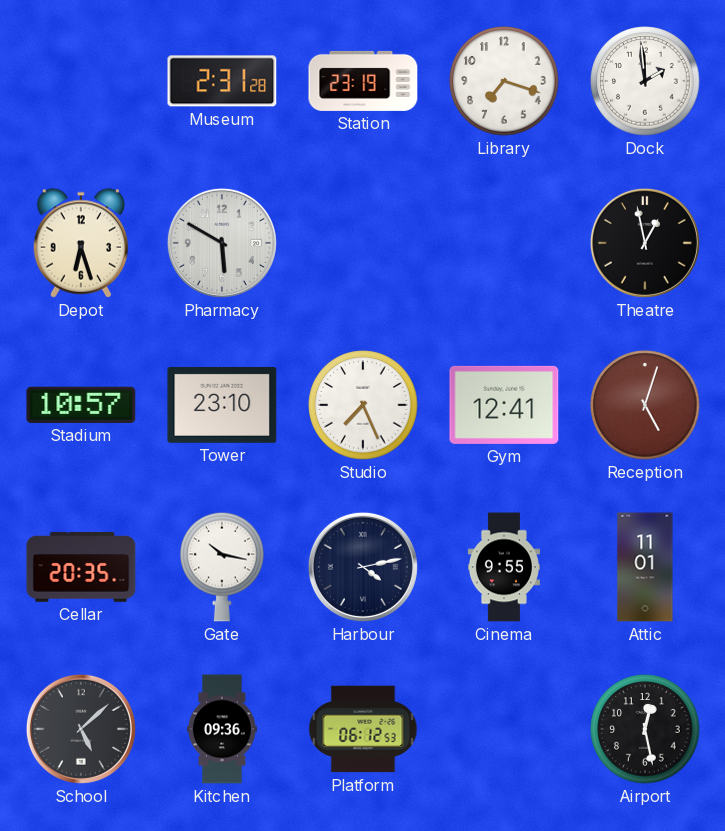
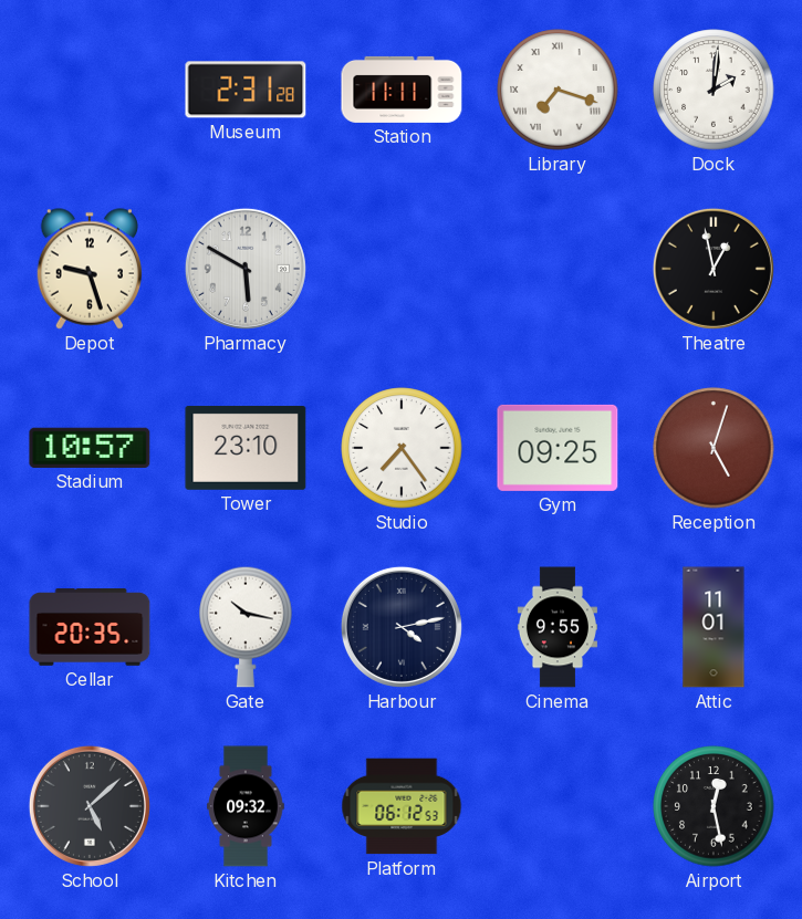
Station: 23:19 -> 11:11
Library numerals: Arabic -> Roman
Dock: 1:59 -> 2:01
Depot: 6:27 -> 9:27
Studio: 7:26 -> 7:24
Gym: 12:41 -> 09:25
Kitchen: 09:36 -> 09:32
